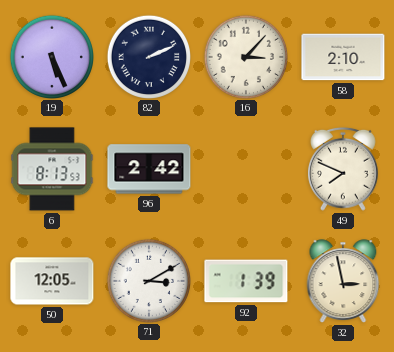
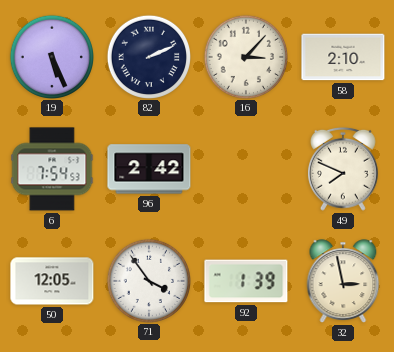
6: 8:13 -> 7:54
71: 3:10 -> 3:54
